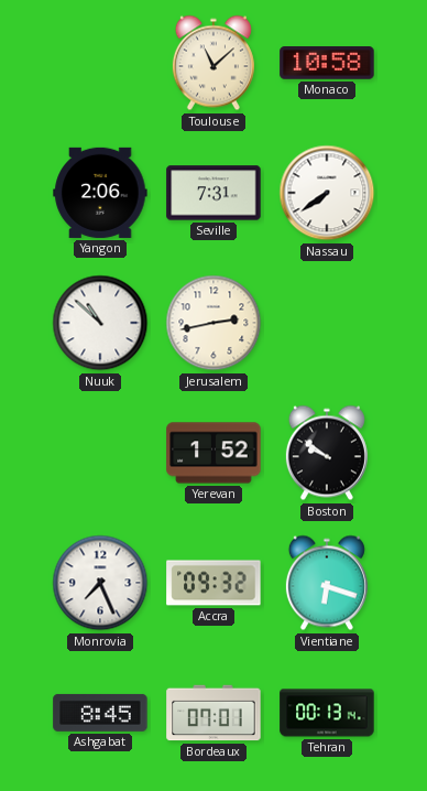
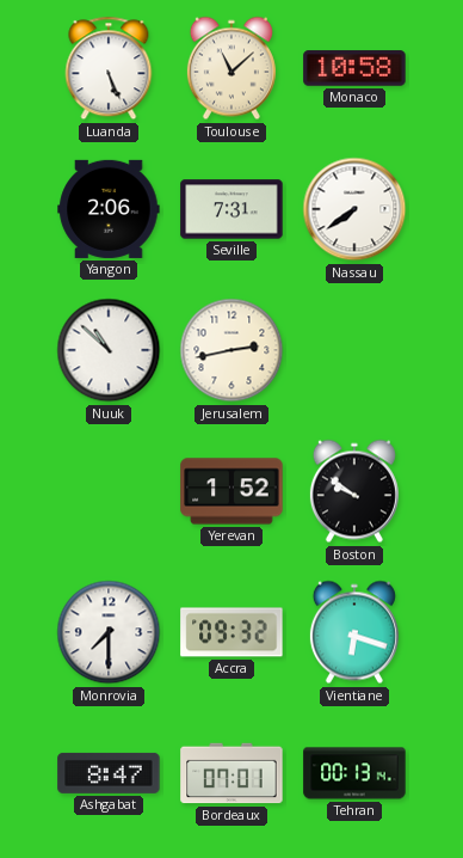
Luanda: none -> 5:26
Monrovia: 7:26 -> 7:30
Ashgabat: 8:45 -> 8:47
